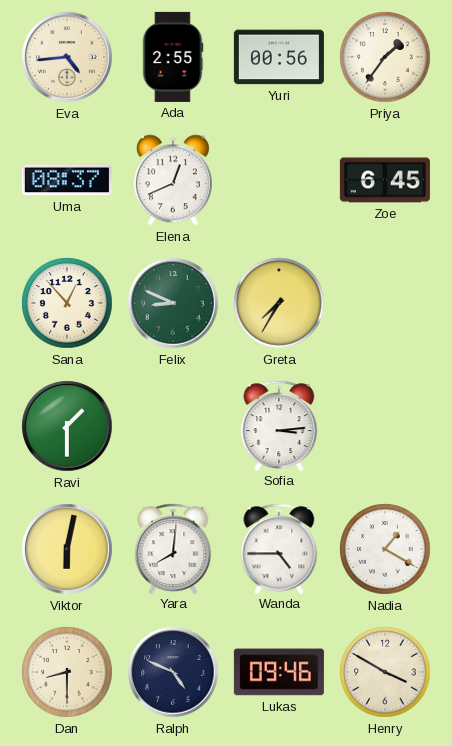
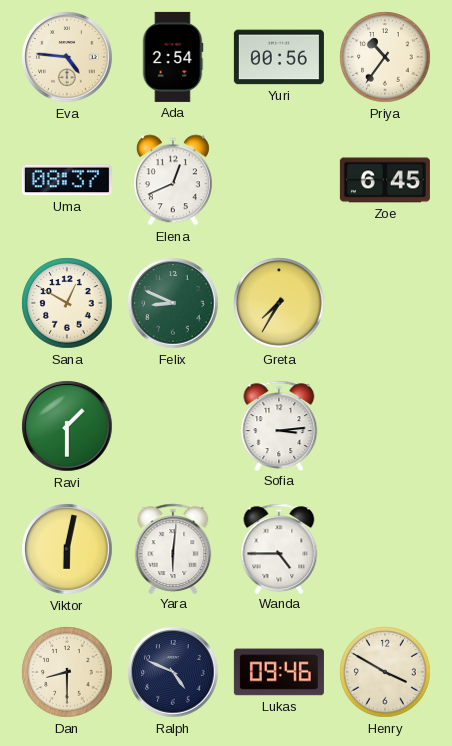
Eva: 4:44 -> 4:46
Ada: 2:55 -> 2:54
Priya: 1:36 -> 10:36
Sana: 12:53 -> 12:50
Yara: 8:01 -> 6:01
Nadia: 1:20 -> none
